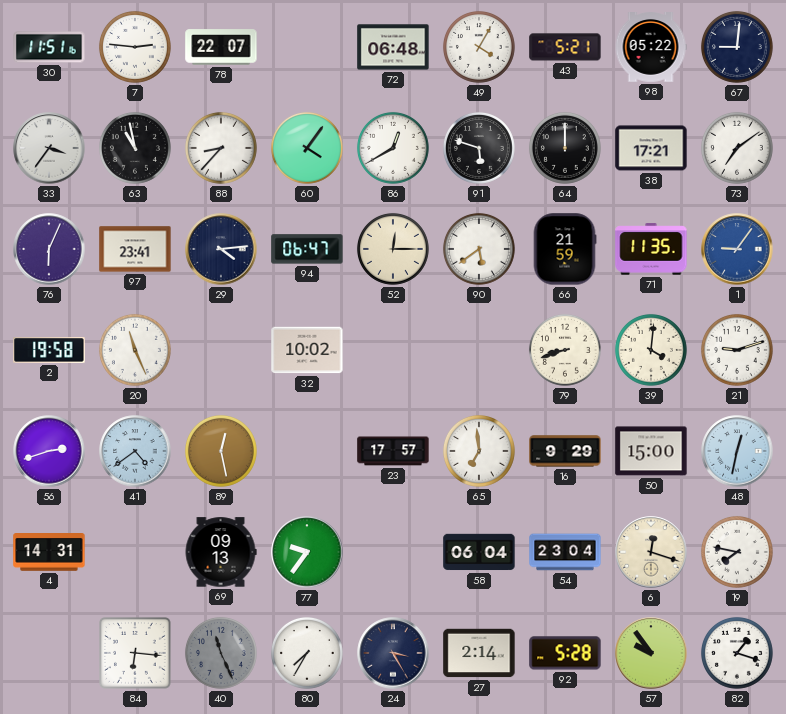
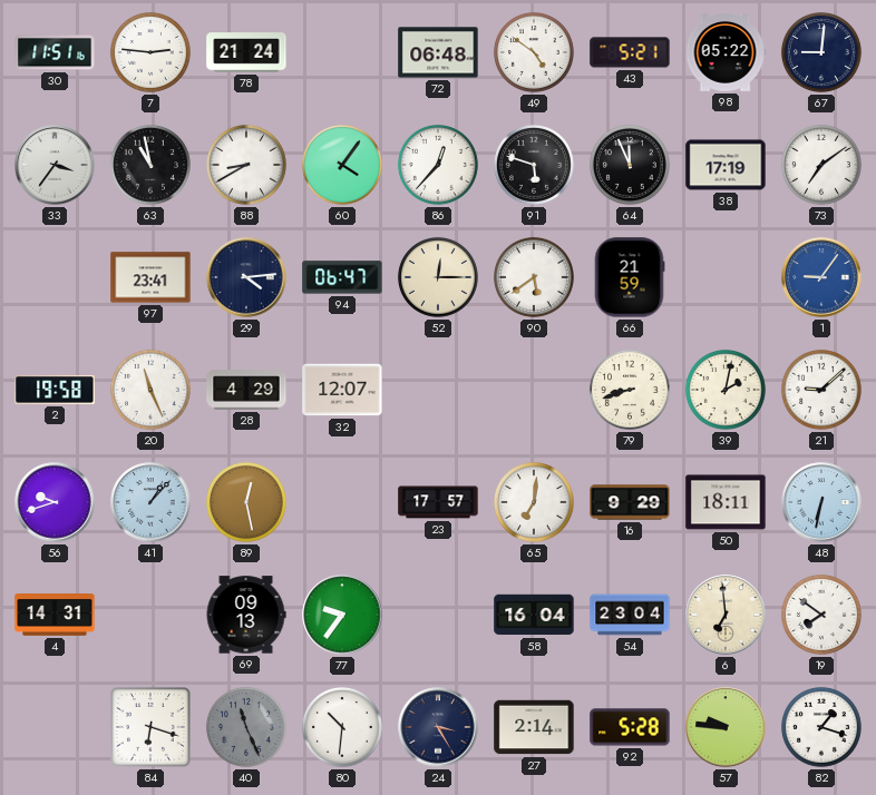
78: 22:07 -> 21:24
49: 4:05 -> 4:51
88: 8:37 -> 8:40
86: 12:40 -> 12:37
64: 12:00 -> 11:56
38: 17:21 -> 17:19
76: 6:04 -> none
71: 11:35 -> none
28: none -> 4:29
32: 10:02 -> 12:07
39: 4:01 -> 2:02
21: 9:12 -> 9:08
56: 2:42 -> 9:42
41: 4:39 -> 1:07
65: 6:59 -> 7:01
50: 15:00 -> 18:11
48: 12:32 -> 6:32
58: 06:04 -> 16:04
6: 12:18 -> 6:59
19: 7:47 -> 7:51
84: 6:16 -> 6:18
80: 7:35 -> 10:31
57: 9:54 -> 9:46
